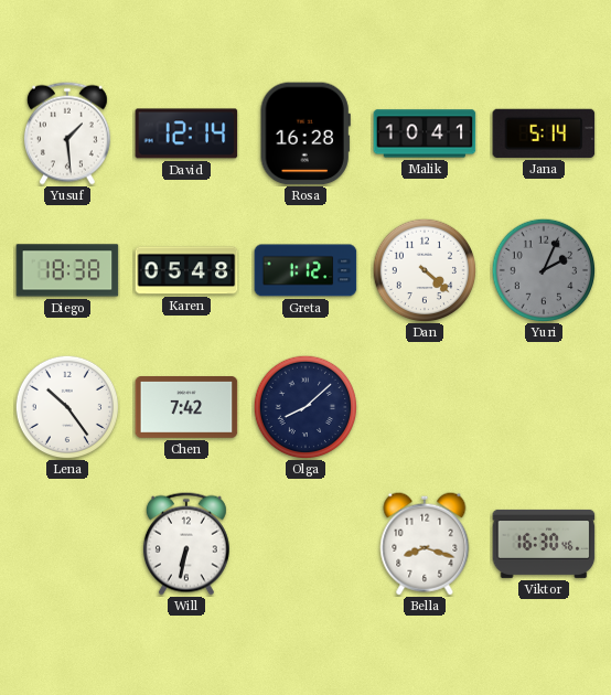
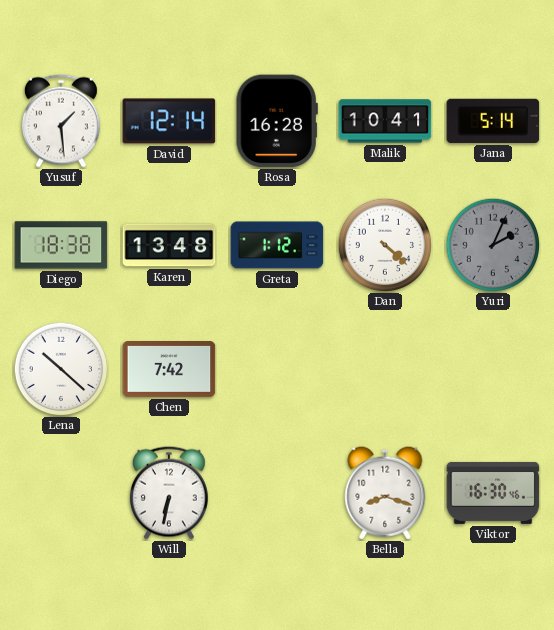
Karen: 05:48 -> 13:48
Lena: 10:24 -> 10:22
Olga: 8:08 -> none
